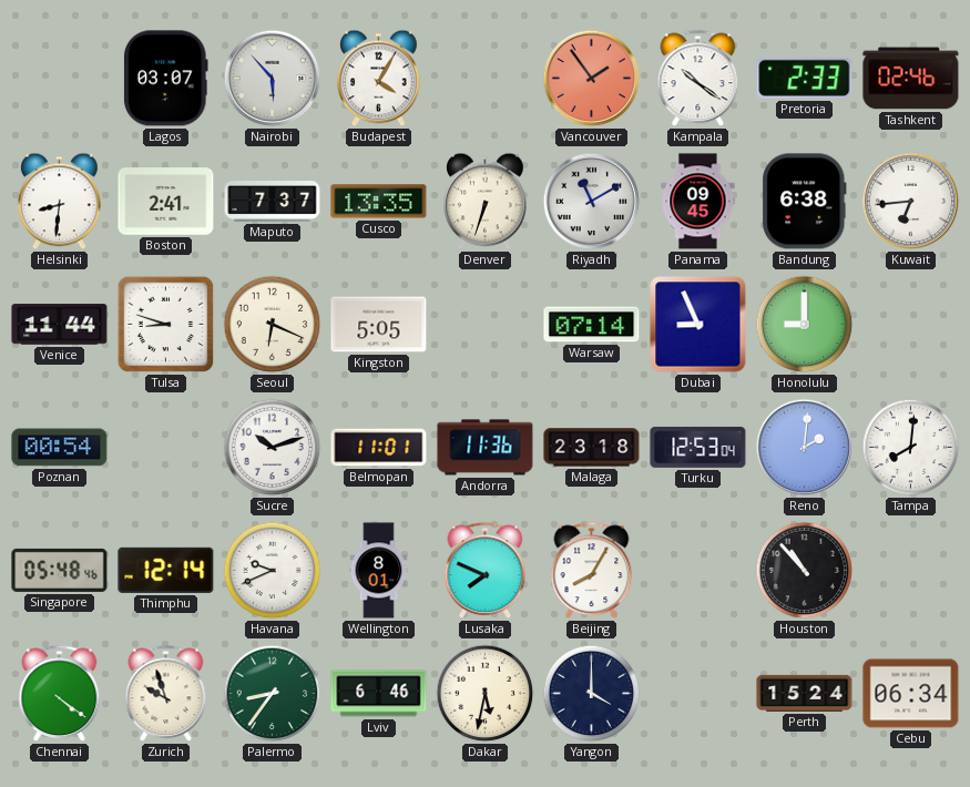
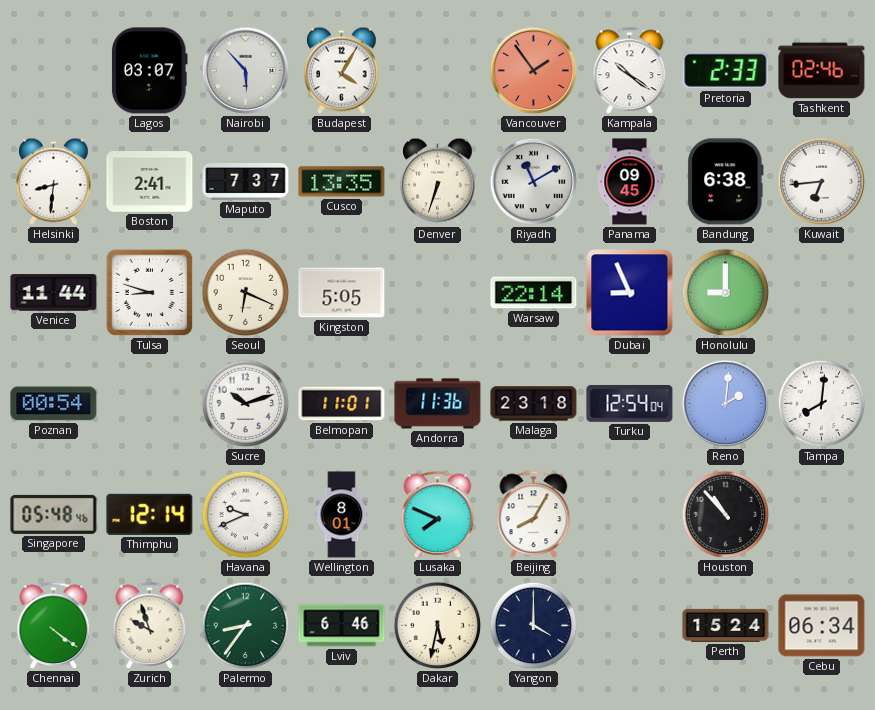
Warsaw: 07:14 -> 22:14
Turku: 12:53 -> 12:54
